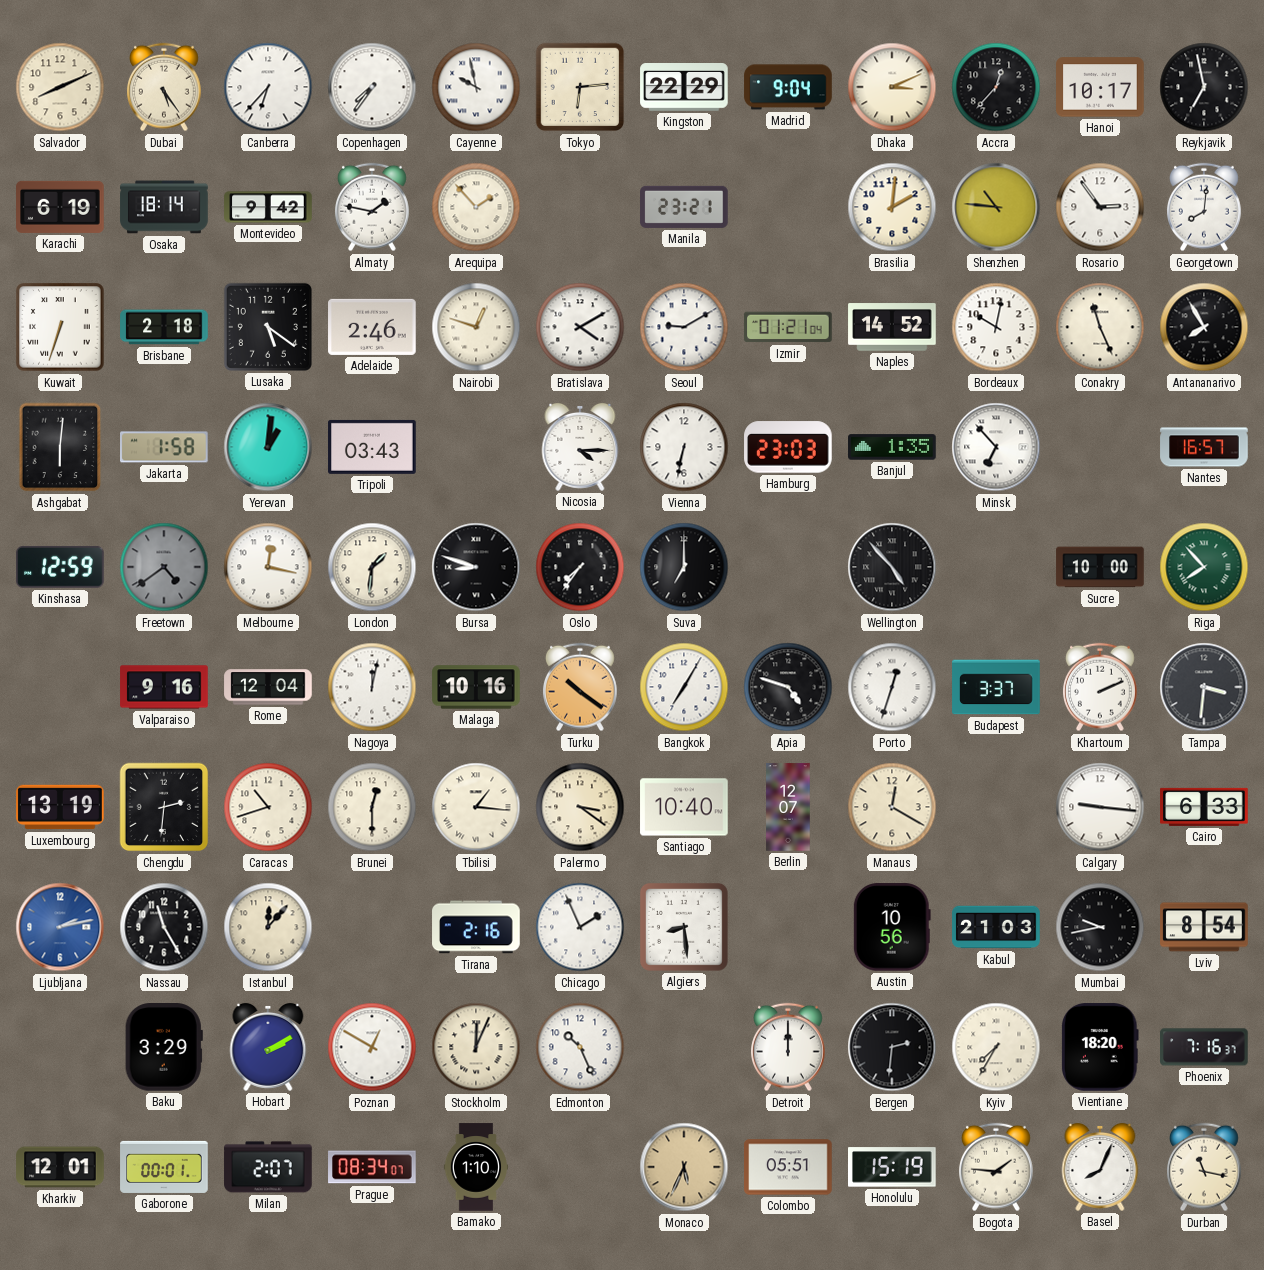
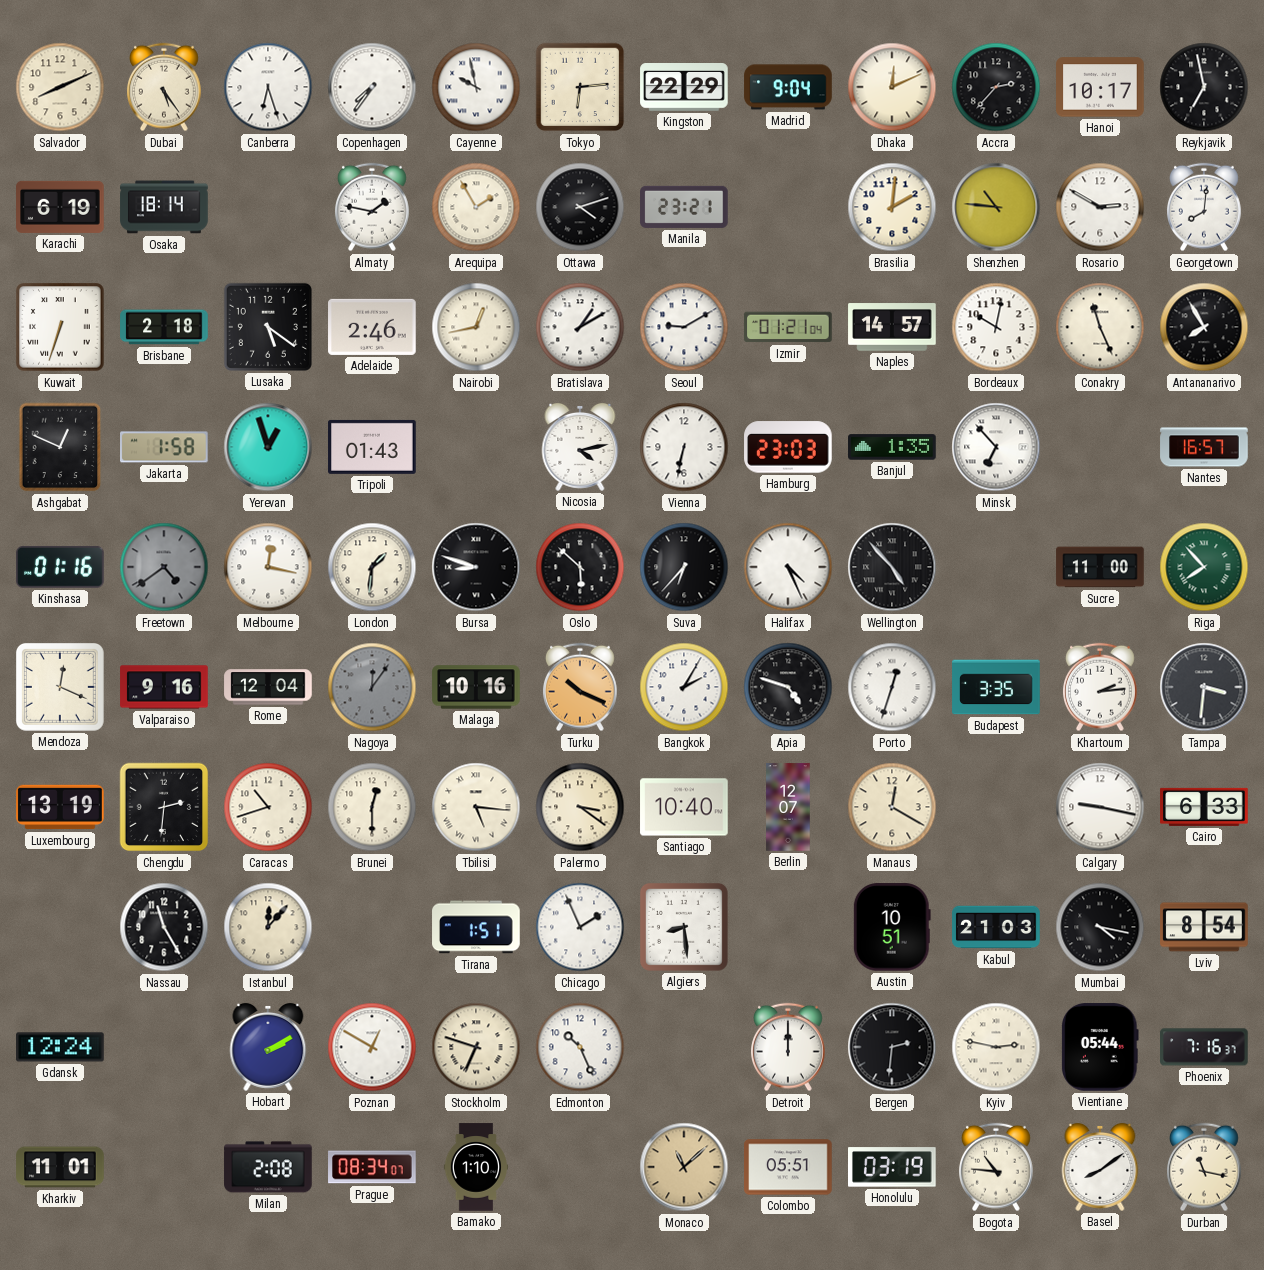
Canberra: 6:37 -> 6:27
Dhaka: 3:11 -> 12:11
Accra: 12:37 -> 2:37
Montevideo: 9:42 -> none
Arequipa: 1:53 -> 1:55
Ottawa: none -> 4:12
Rosario: 2:54 -> 2:50
Nairobi: 12:48 -> 12:43
Bratislava: 4:10 -> 1:10
Naples: 14:52 -> 14:57
Ashgabat: 6:01 -> 12:49
Yerevan: 1:01 -> 12:57
Tripoli: 03:43 -> 01:43
Nicosia: 4:15 -> 4:13
Kinshasa: 12:59 -> 01:16
Oslo: 7:36 -> 5:52
Suva: 7:00 -> 6:37
Halifax: none -> 4:26
Sucre: 10:00 -> 11:00
Mendoza: none -> 12:19
Nagoya: 12:02 -> 12:06
Nagoya dial: white -> grey
Turku: 10:21 -> 10:19
Bangkok: 7:05 -> 2:05
Budapest: 3:37 -> 3:35
Khartoum: 2:11 -> 2:14
Tbilisi: 1:16 -> 5:16
Calgary: 9:16 -> 9:17
Ljubljana: 2:13 -> none
Tirana: 2:16 -> 1:51
Austin: 10:56 -> 10:51
Mumbai: 9:43 -> 4:17
Gdansk: none -> 12:24
Baku: 3:29 -> none
Stockholm: 12:04 -> 6:48
Kyiv: 7:35 -> 2:47
Vientiane: 18:20 -> 05:44
Kharkiv: 12:01 -> 11:01
Gaborone: 00:01 -> none
Milan: 2:07 -> 2:08
Monaco: 5:34 -> 11:08
Honolulu: 15:19 -> 03:19
Bogota: 1:46 -> 10:46
Basel: 8:04 -> 8:09
